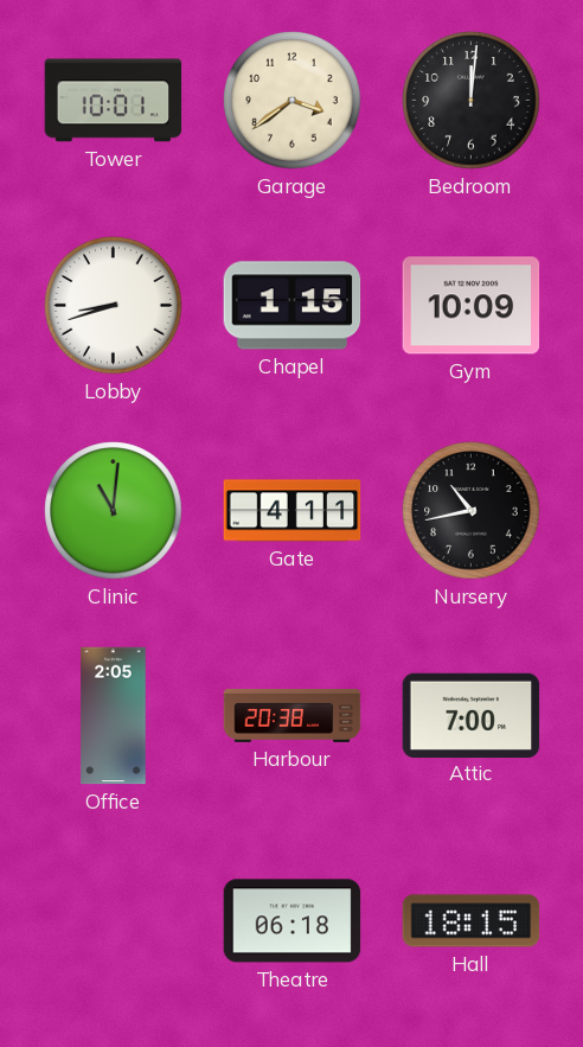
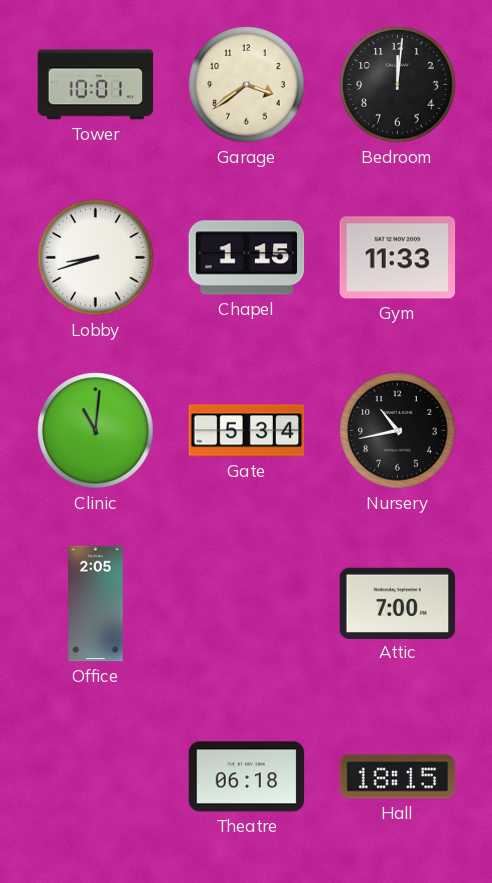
Gym: 10:09 -> 11:33
Gate: 4:11 -> 5:34
Harbour: 20:38 -> none
